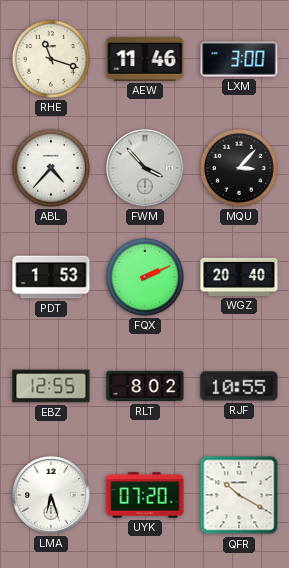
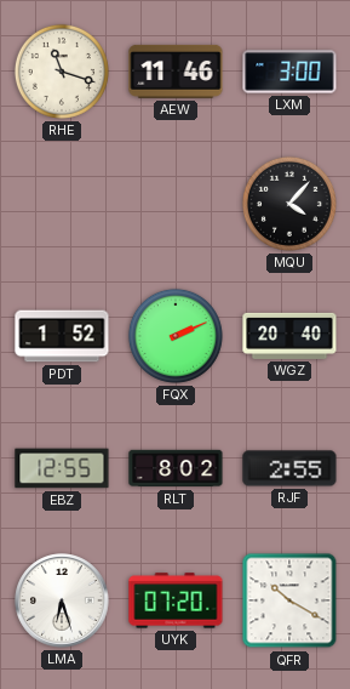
ABL: 4:37 -> none
FWM: 3:53 -> none
MQU: 3:07 -> 4:07
PDT: 1:53 -> 1:52
RJF: 10:55 -> 2:55
